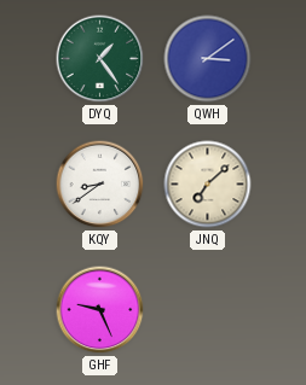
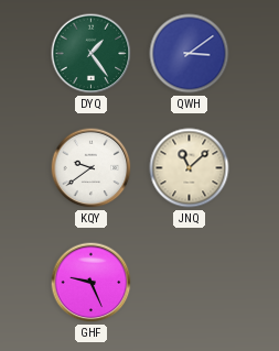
KQY: 8:39 -> 9:39
JNQ: 7:08 -> 11:08
